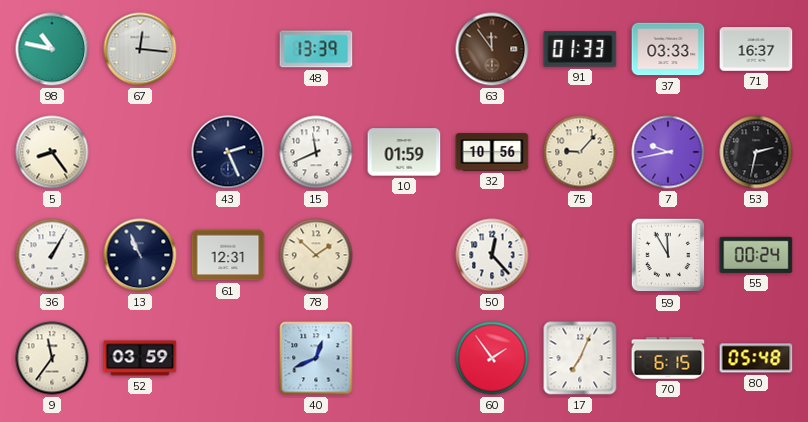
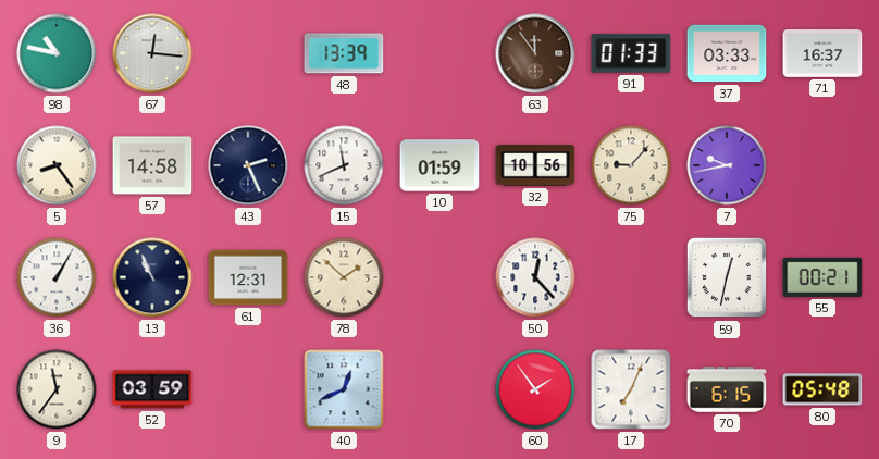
57: none -> 14:58
53: 2:32 -> none
59: 11:55 -> 12:32
55: 00:24 -> 00:21
